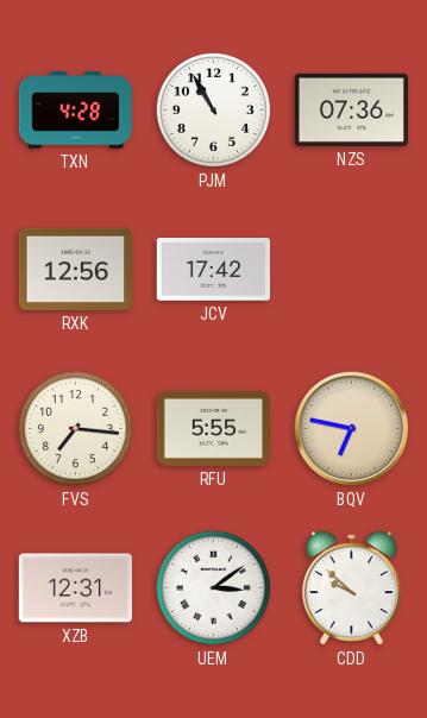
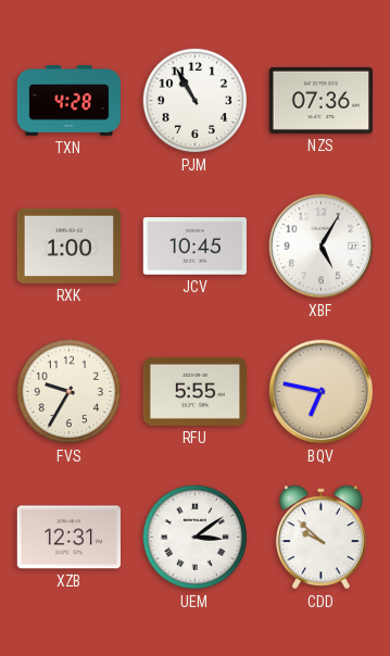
RXK: 12:56 -> 1:00
JCV: 17:42 -> 10:45
XBF: none -> 5:05
FVS: 7:16 -> 9:35
